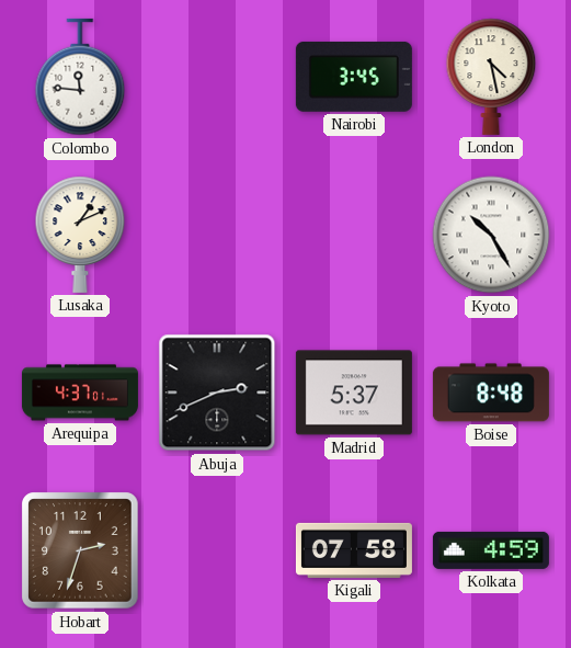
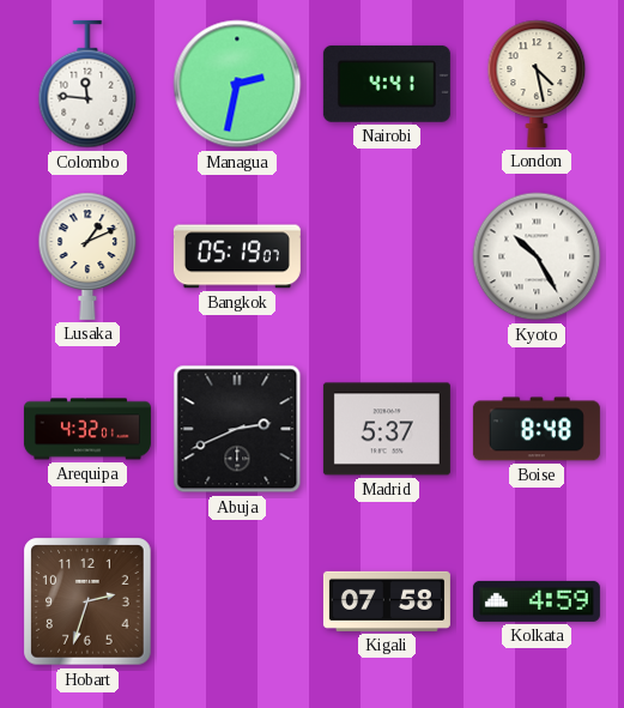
Managua: none -> 2:32
Nairobi: 3:45 -> 4:41
Bangkok: none -> 05:19
Arequipa: 4:37 -> 4:32
